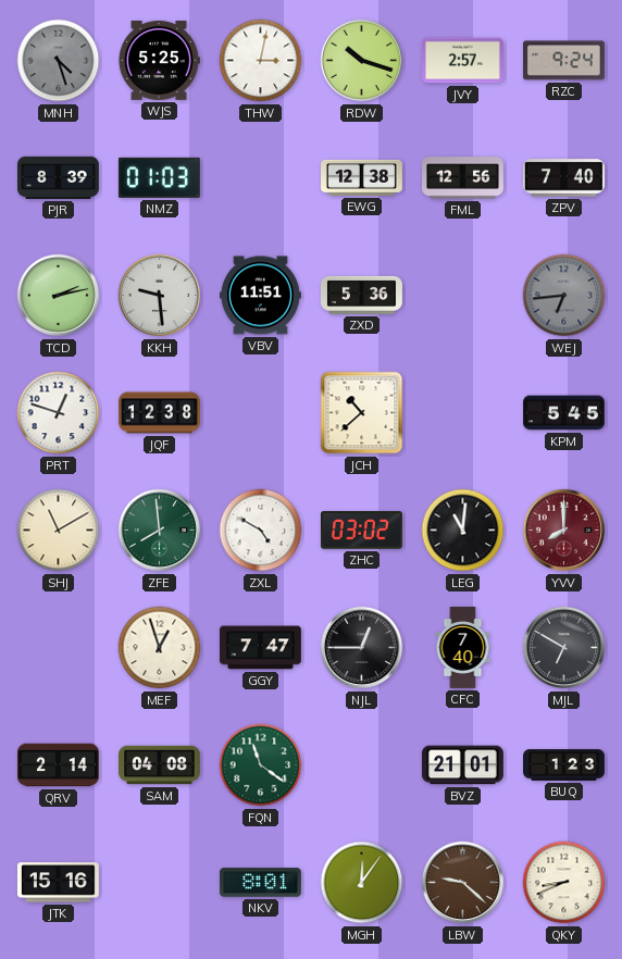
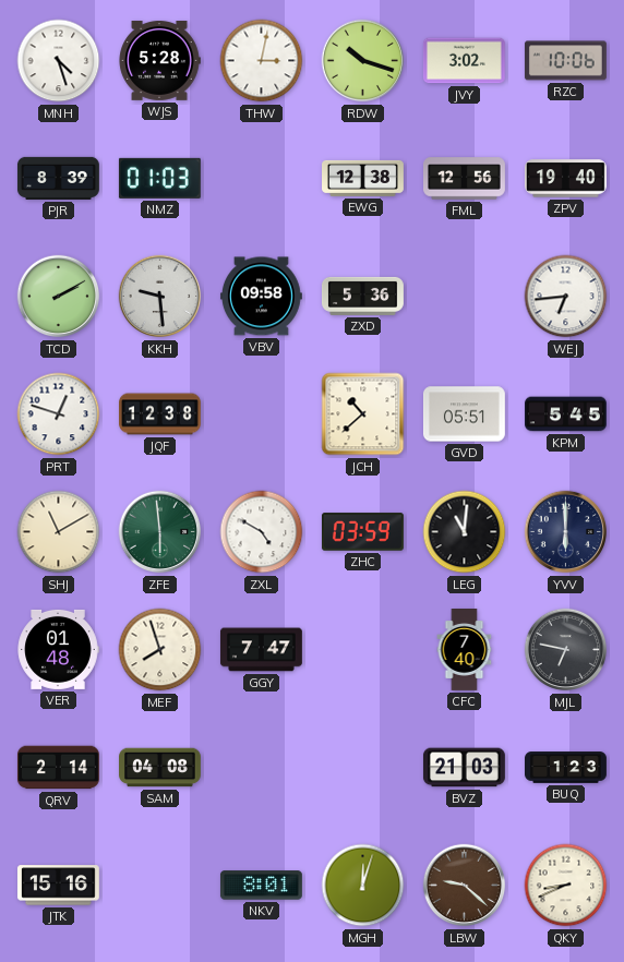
MNH dial: grey -> white
WJS: 5:25 -> 5:28
JVY: 2:57 -> 3:02
RZC: 9:24 -> 10:06
ZPV: 7:40 -> 19:40
TCD: 2:13 -> 2:10
VBV: 11:51 -> 09:58
WEJ dial: grey -> white
GVD: none -> 05:51
ZFE: 7:59 -> 5:59
ZHC: 03:02 -> 03:59
YVV: 8:00 -> 6:00
YVV dial: burgundy -> navy
VER: none -> 01:48
MEF: 12:57 -> 7:57
NJL: 12:45 -> none
MJL: 6:50 -> 6:47
FQN: 11:21 -> none
BVZ: 21:01 -> 21:03
MGH: 12:06 -> 12:03
